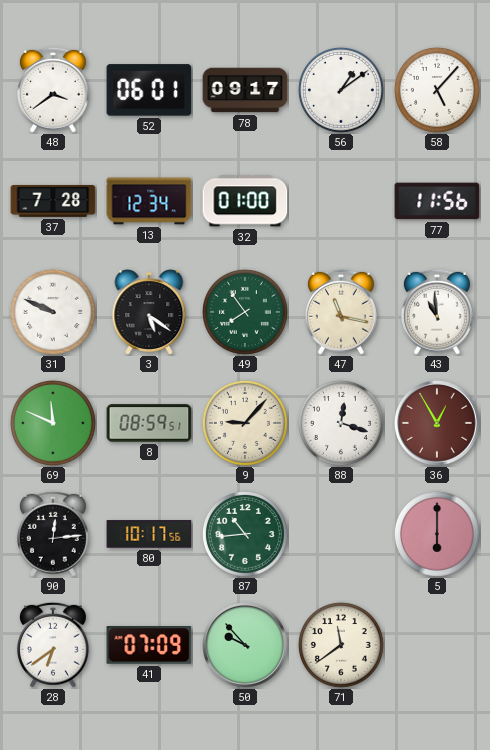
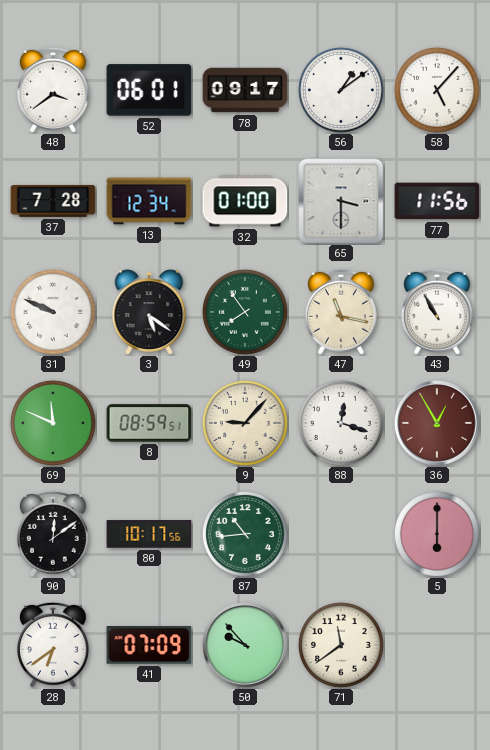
65: none -> 3:30
43: 10:59 -> 10:55
90: 12:14 -> 12:09
